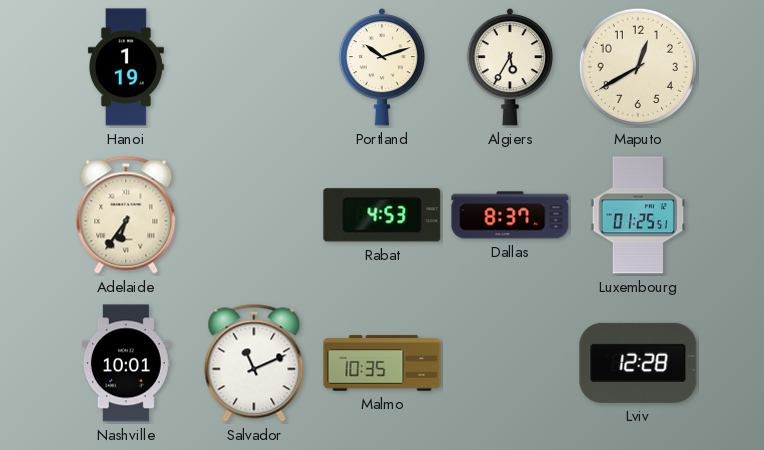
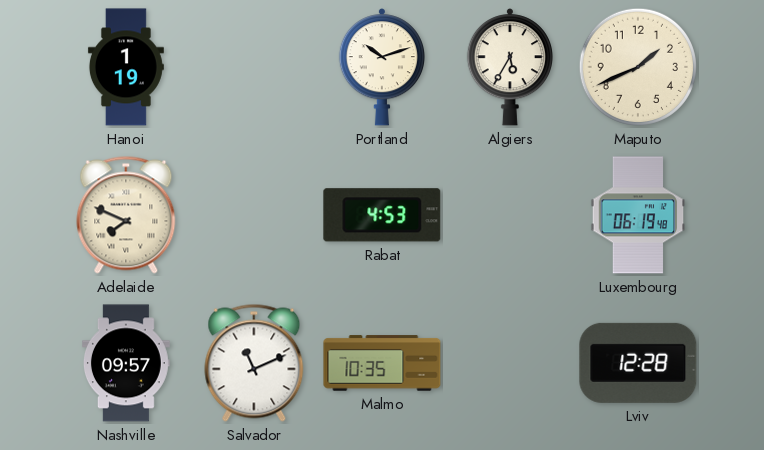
Maputo: 12:40 -> 1:41
Adelaide: 6:36 -> 7:49
Dallas: 8:37 -> none
Luxembourg: 01:25 -> 06:19
Nashville: 10:01 -> 09:57
